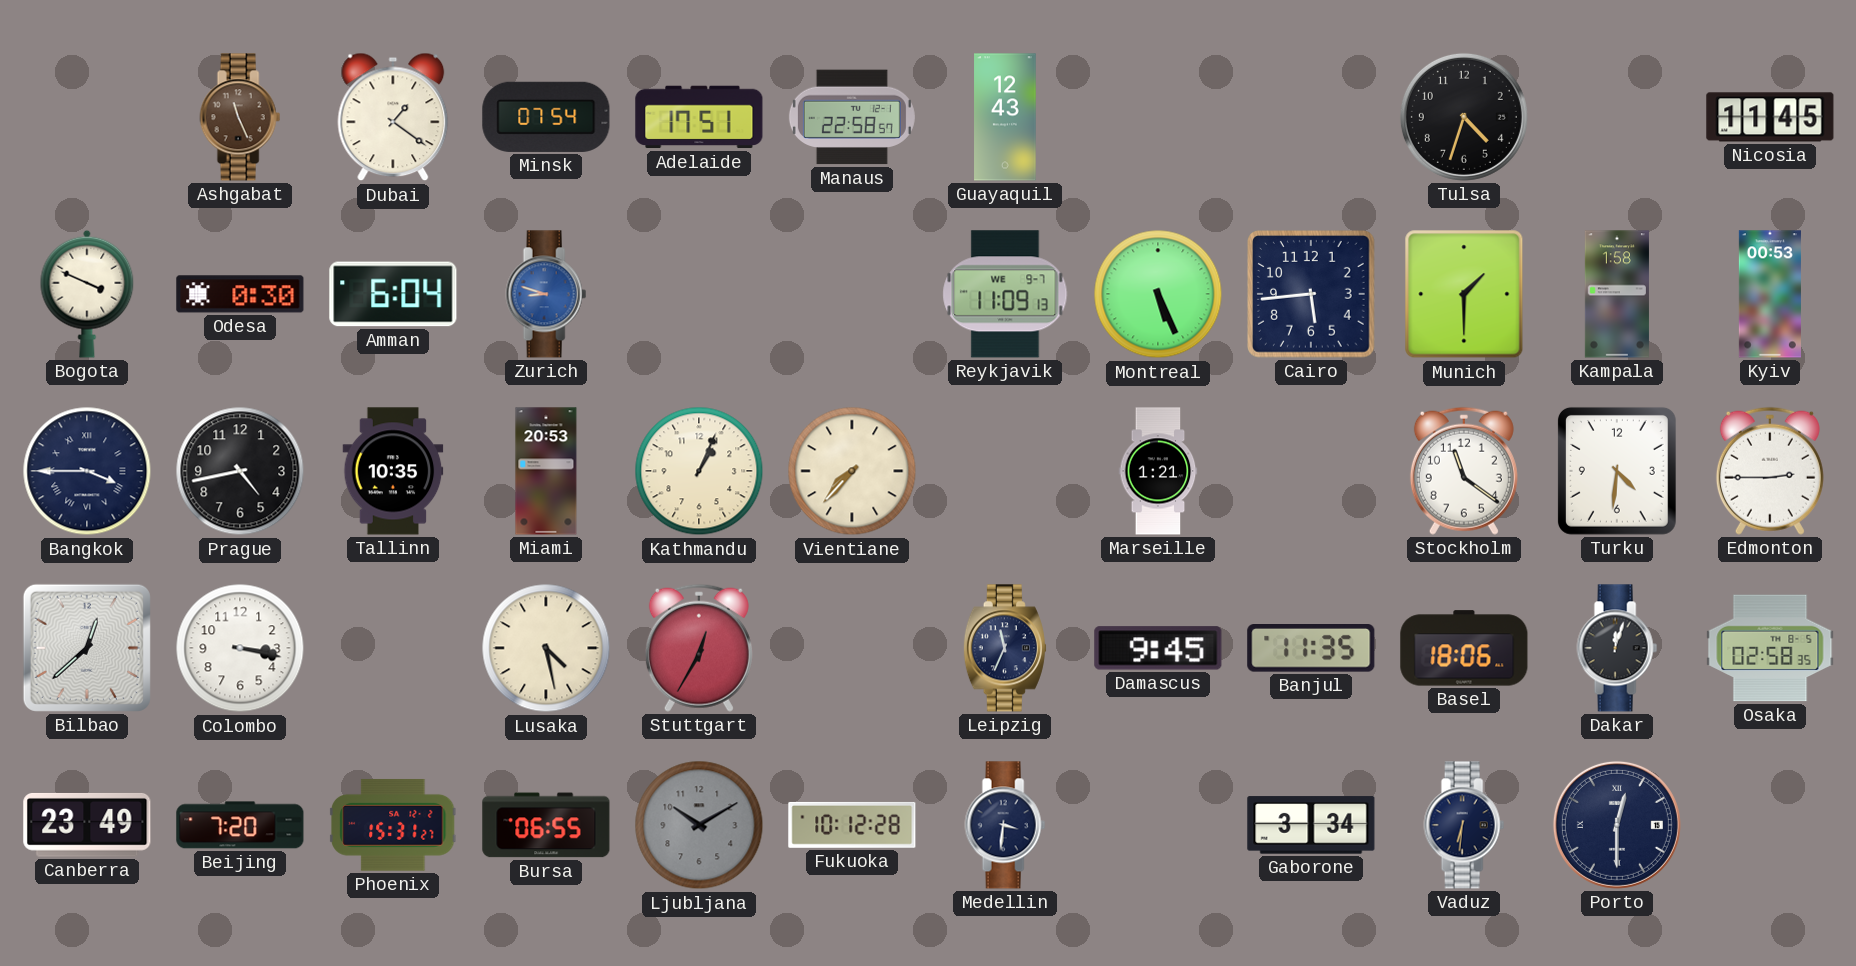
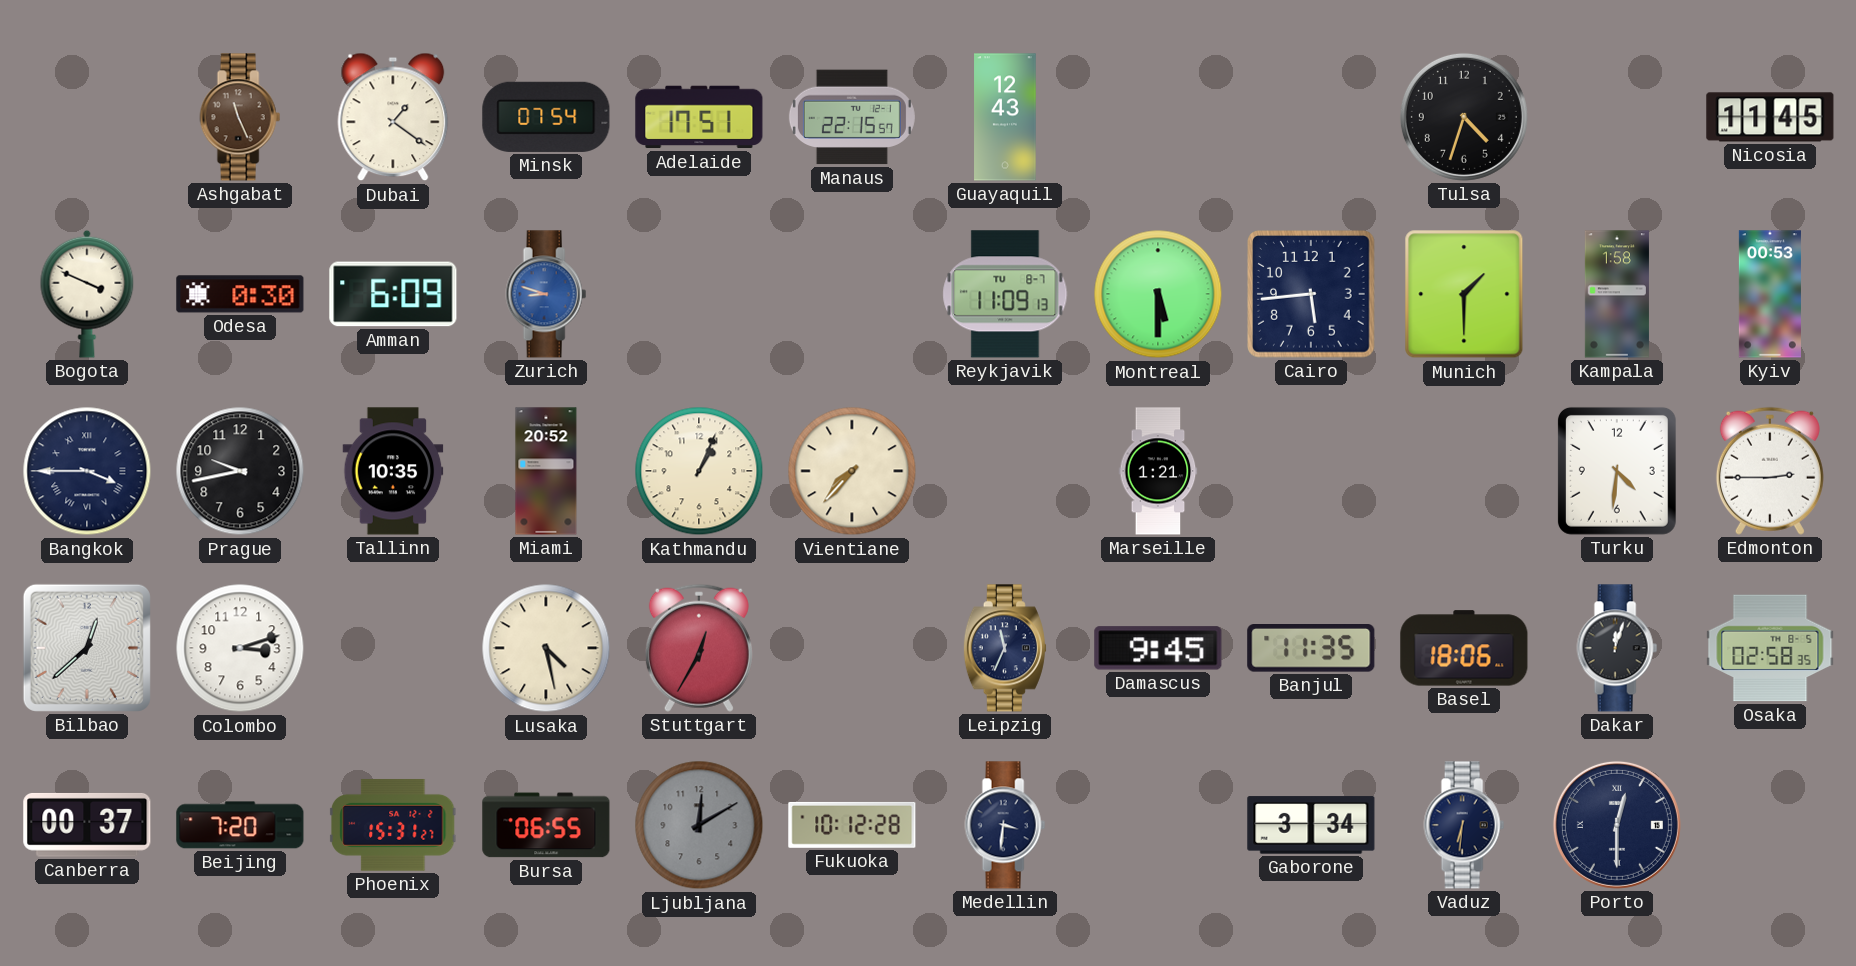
Manaus: 22:58 -> 22:15
Amman: 6:04 -> 6:09
Reykjavik date: WE 9-7 -> TU 8-7
Montreal: 5:26 -> 5:30
Prague: 4:43 -> 9:43
Miami: 20:53 -> 20:52
Stockholm: 11:21 -> none
Colombo: 3:17 -> 3:12
Canberra: 23:49 -> 00:37
Ljubljana: 10:10 -> 12:10
